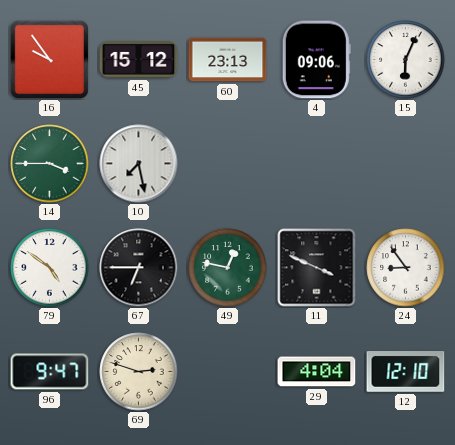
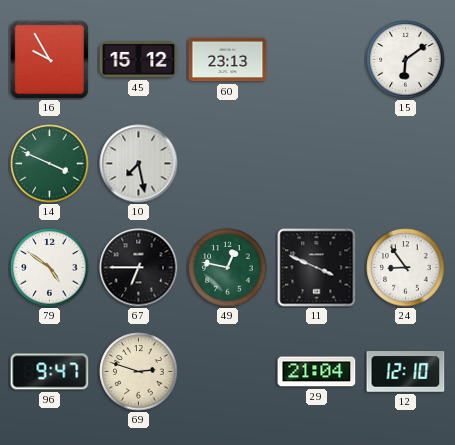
16: 9:54 -> 9:55
4: 09:06 -> none
15: 6:04 -> 6:09
14: 3:45 -> 3:49
29: 4:04 -> 21:04
